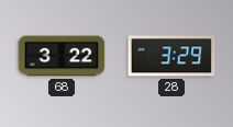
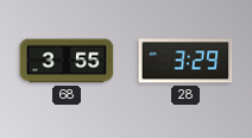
68: 3:22 -> 3:55
